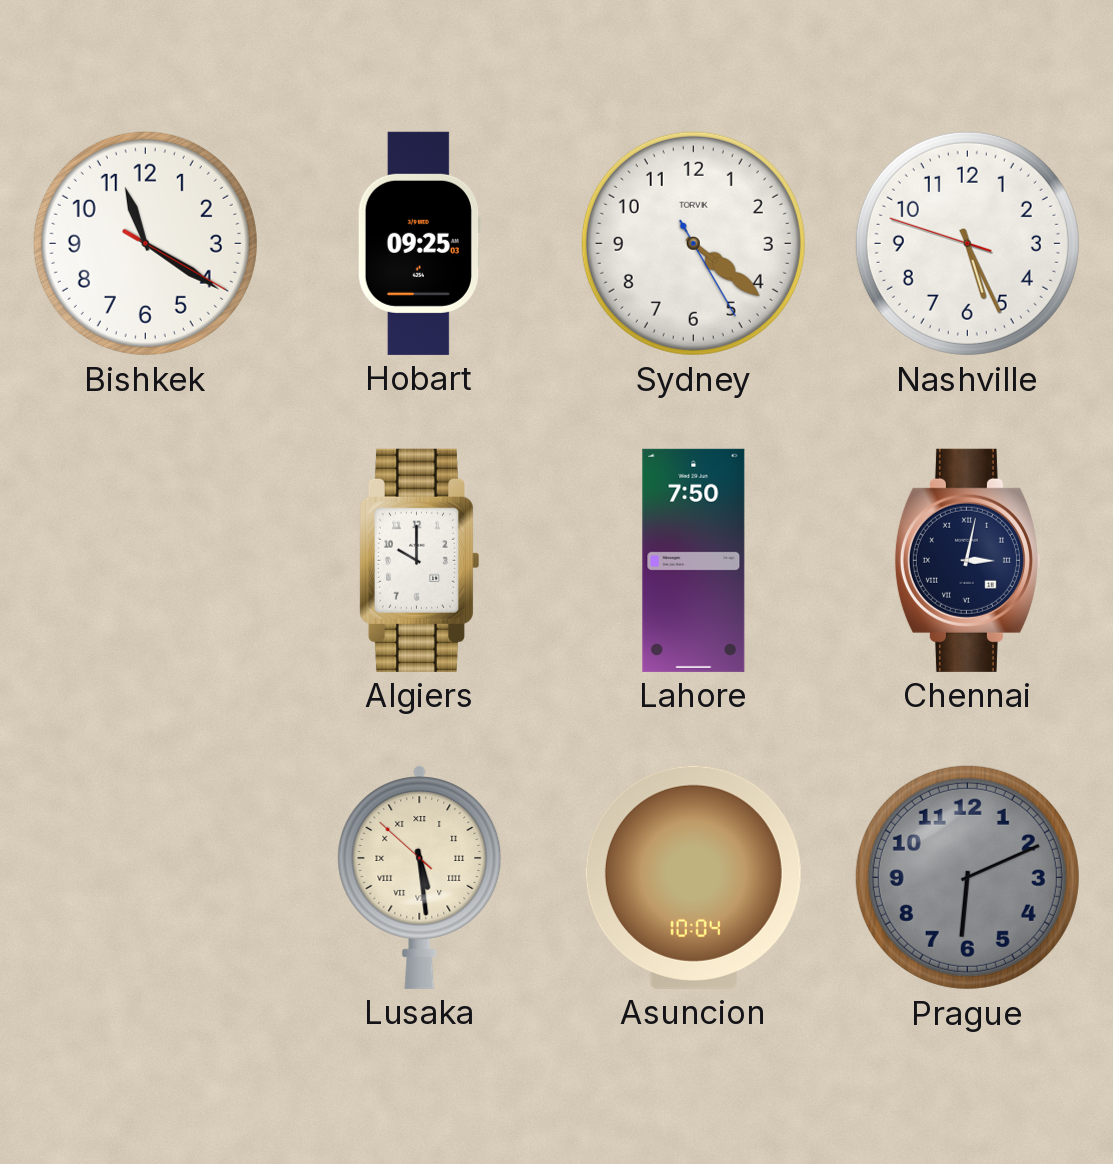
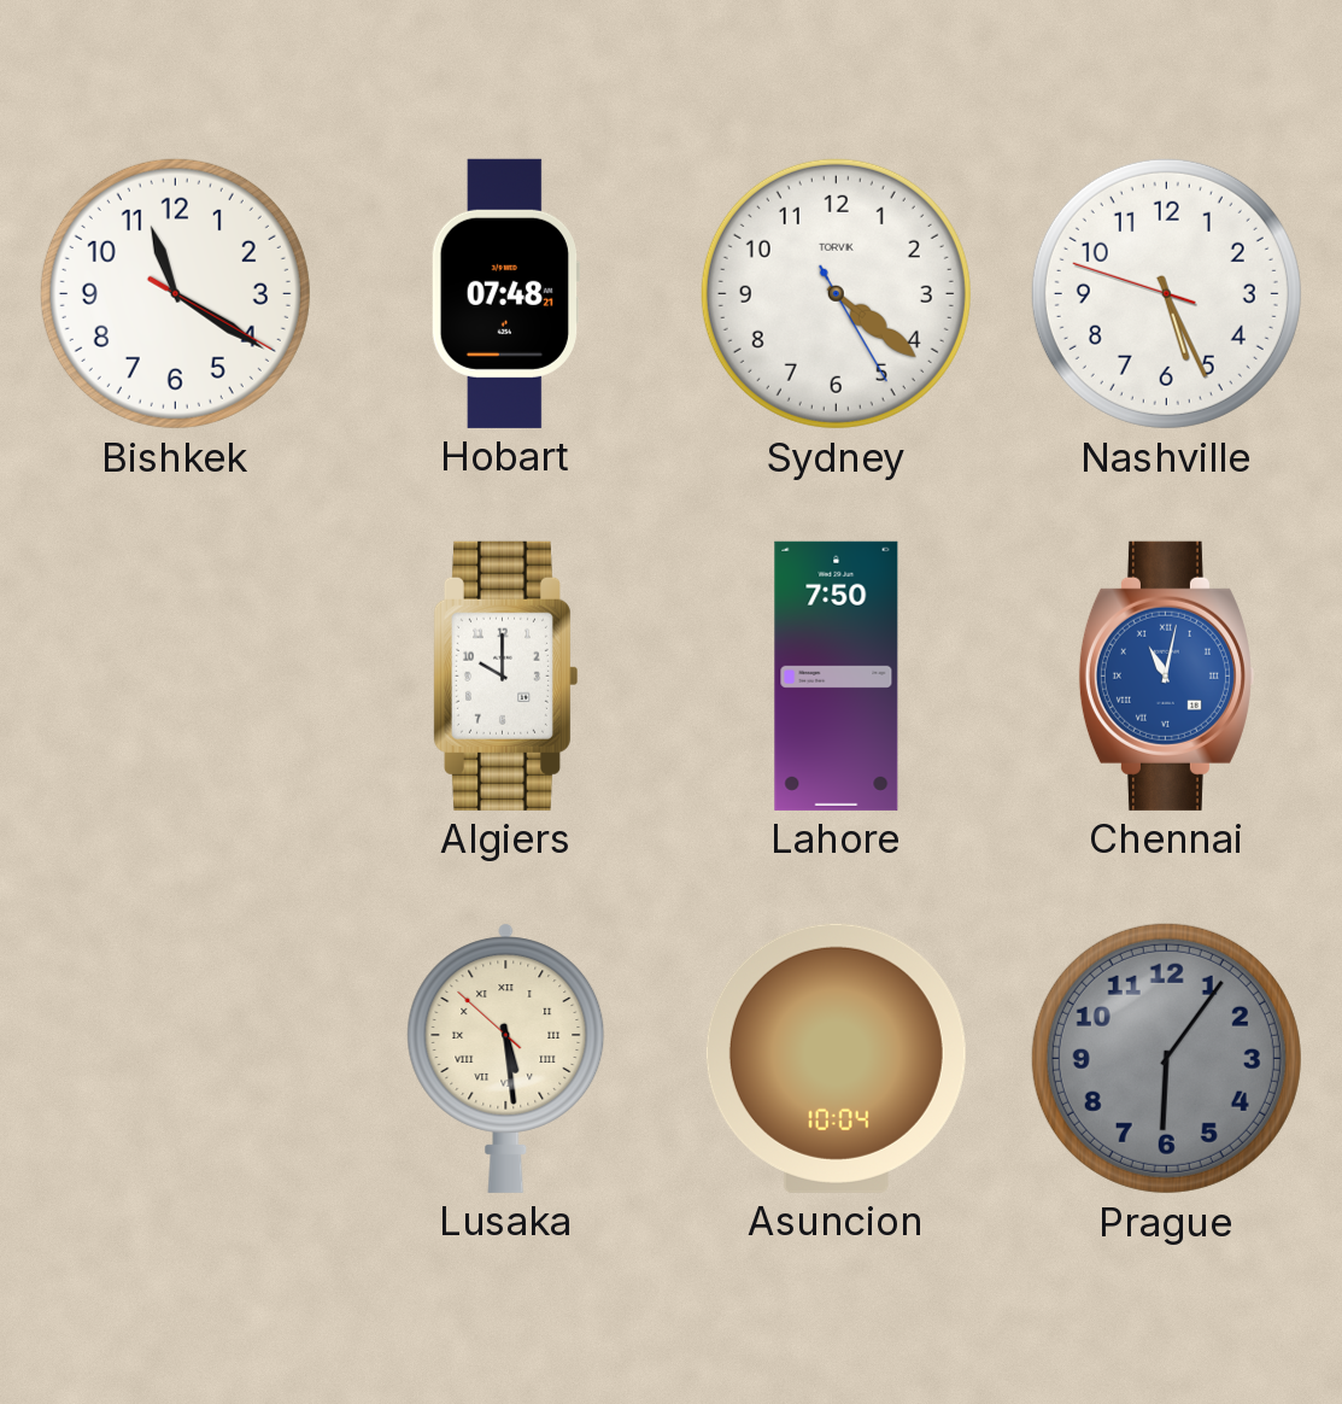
Hobart: 09:25 -> 07:48
Chennai: 3:02 -> 11:02
Chennai dial: navy -> blue
Prague: 6:11 -> 6:06
